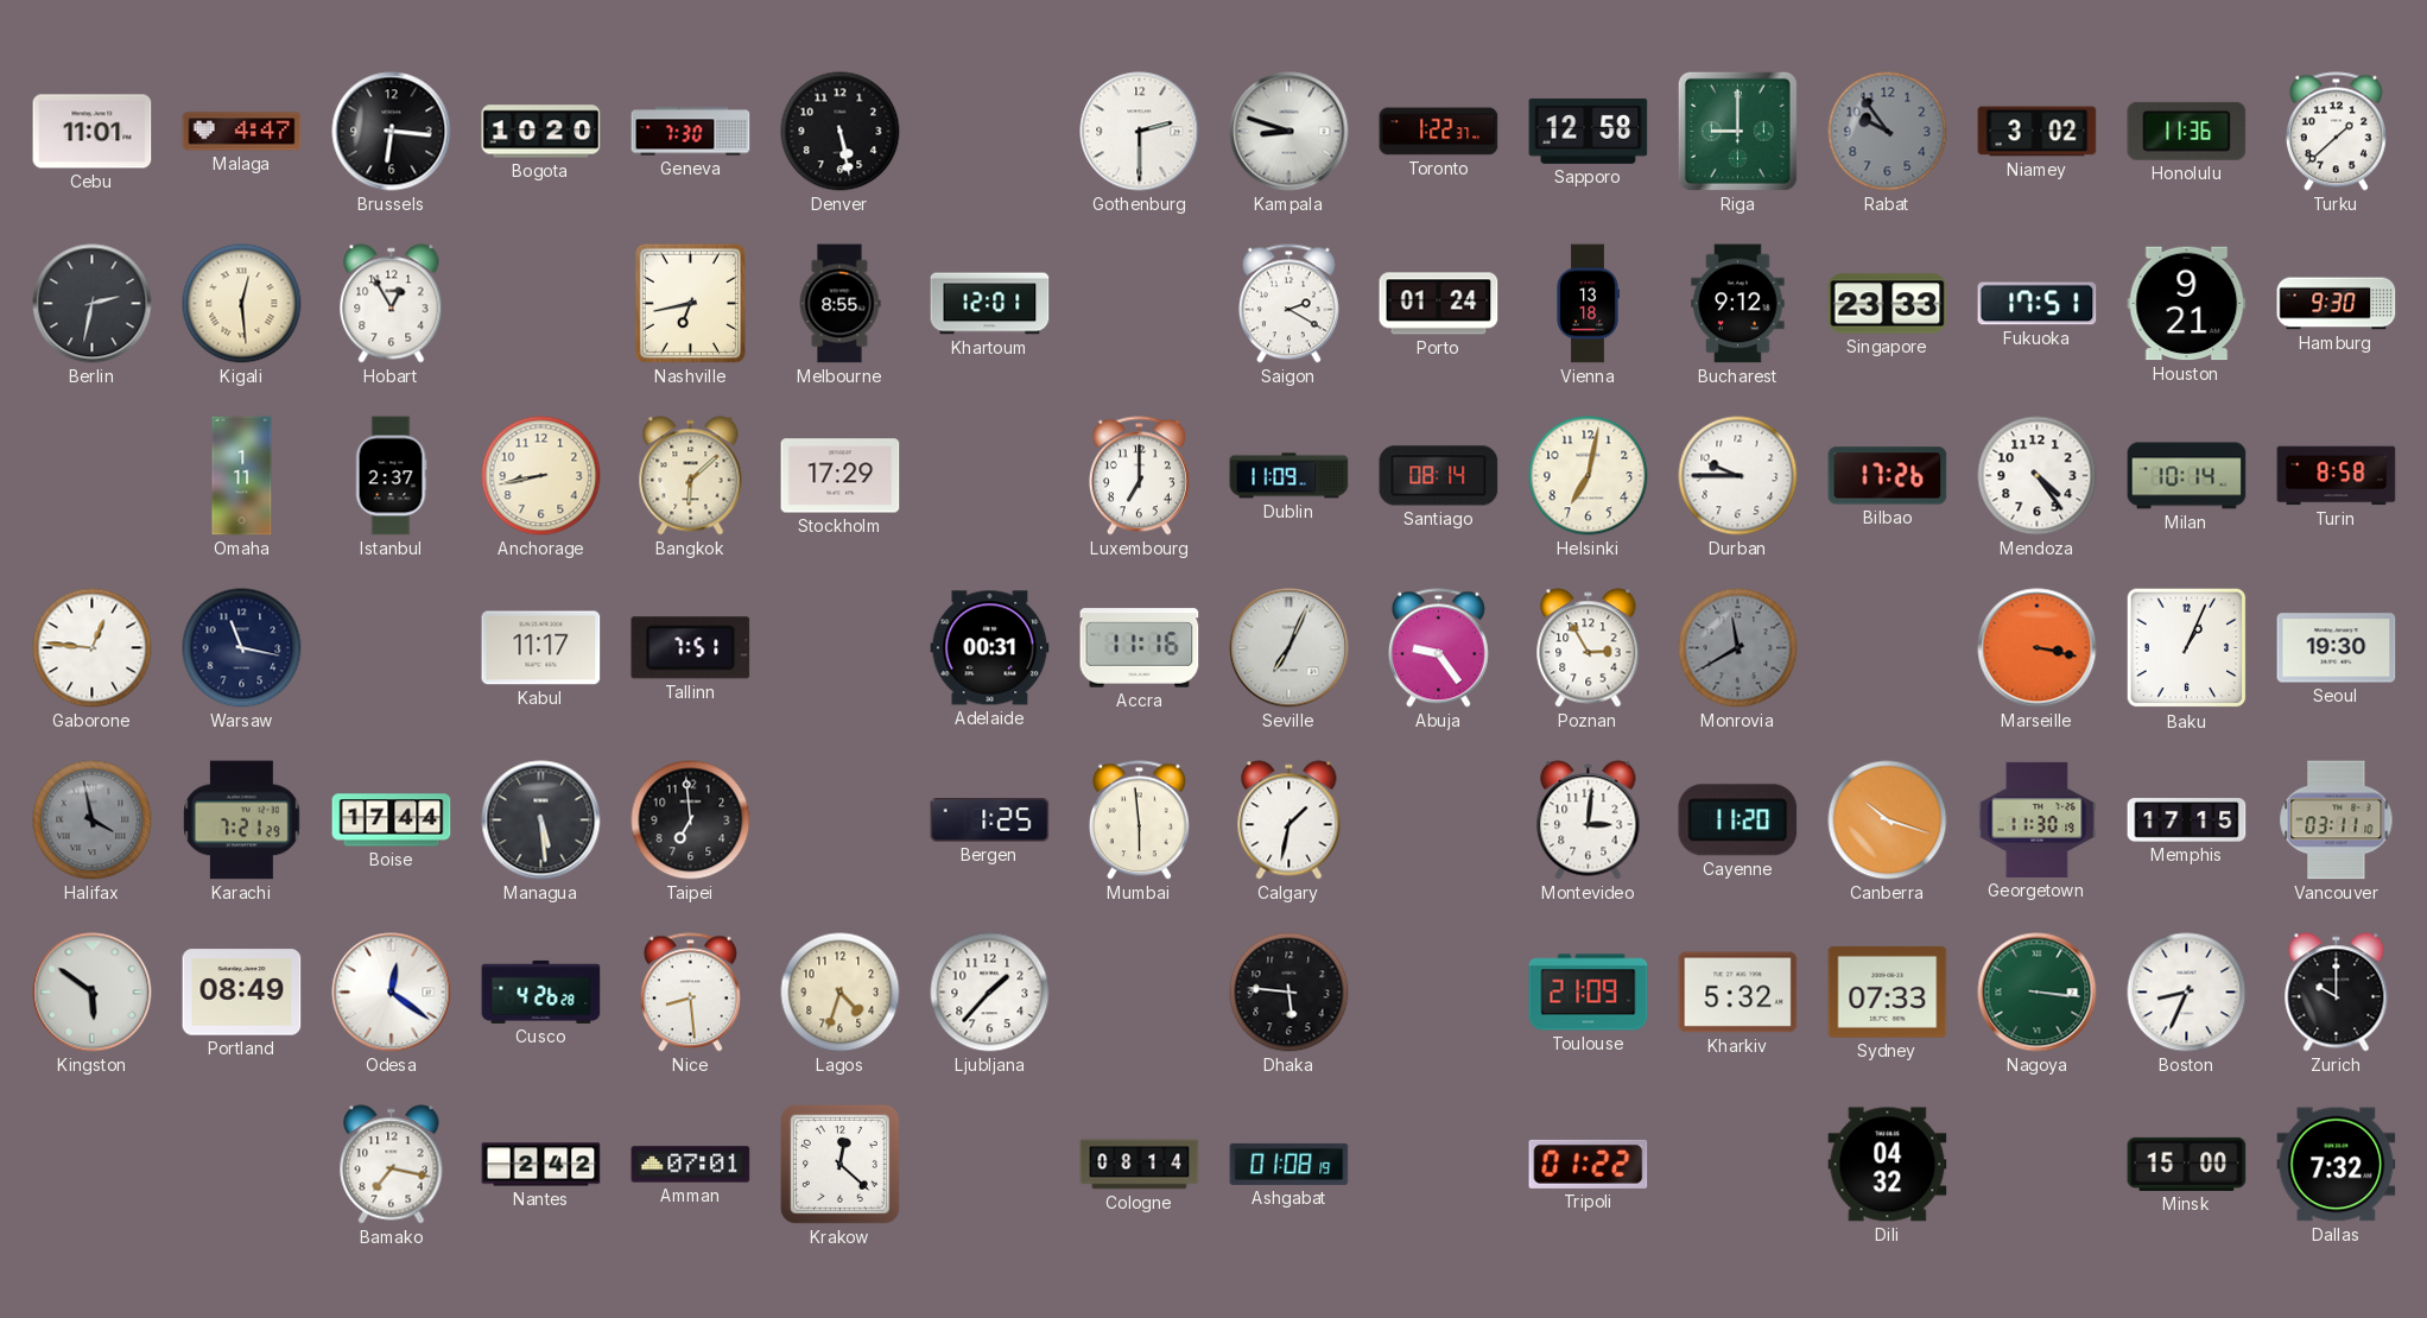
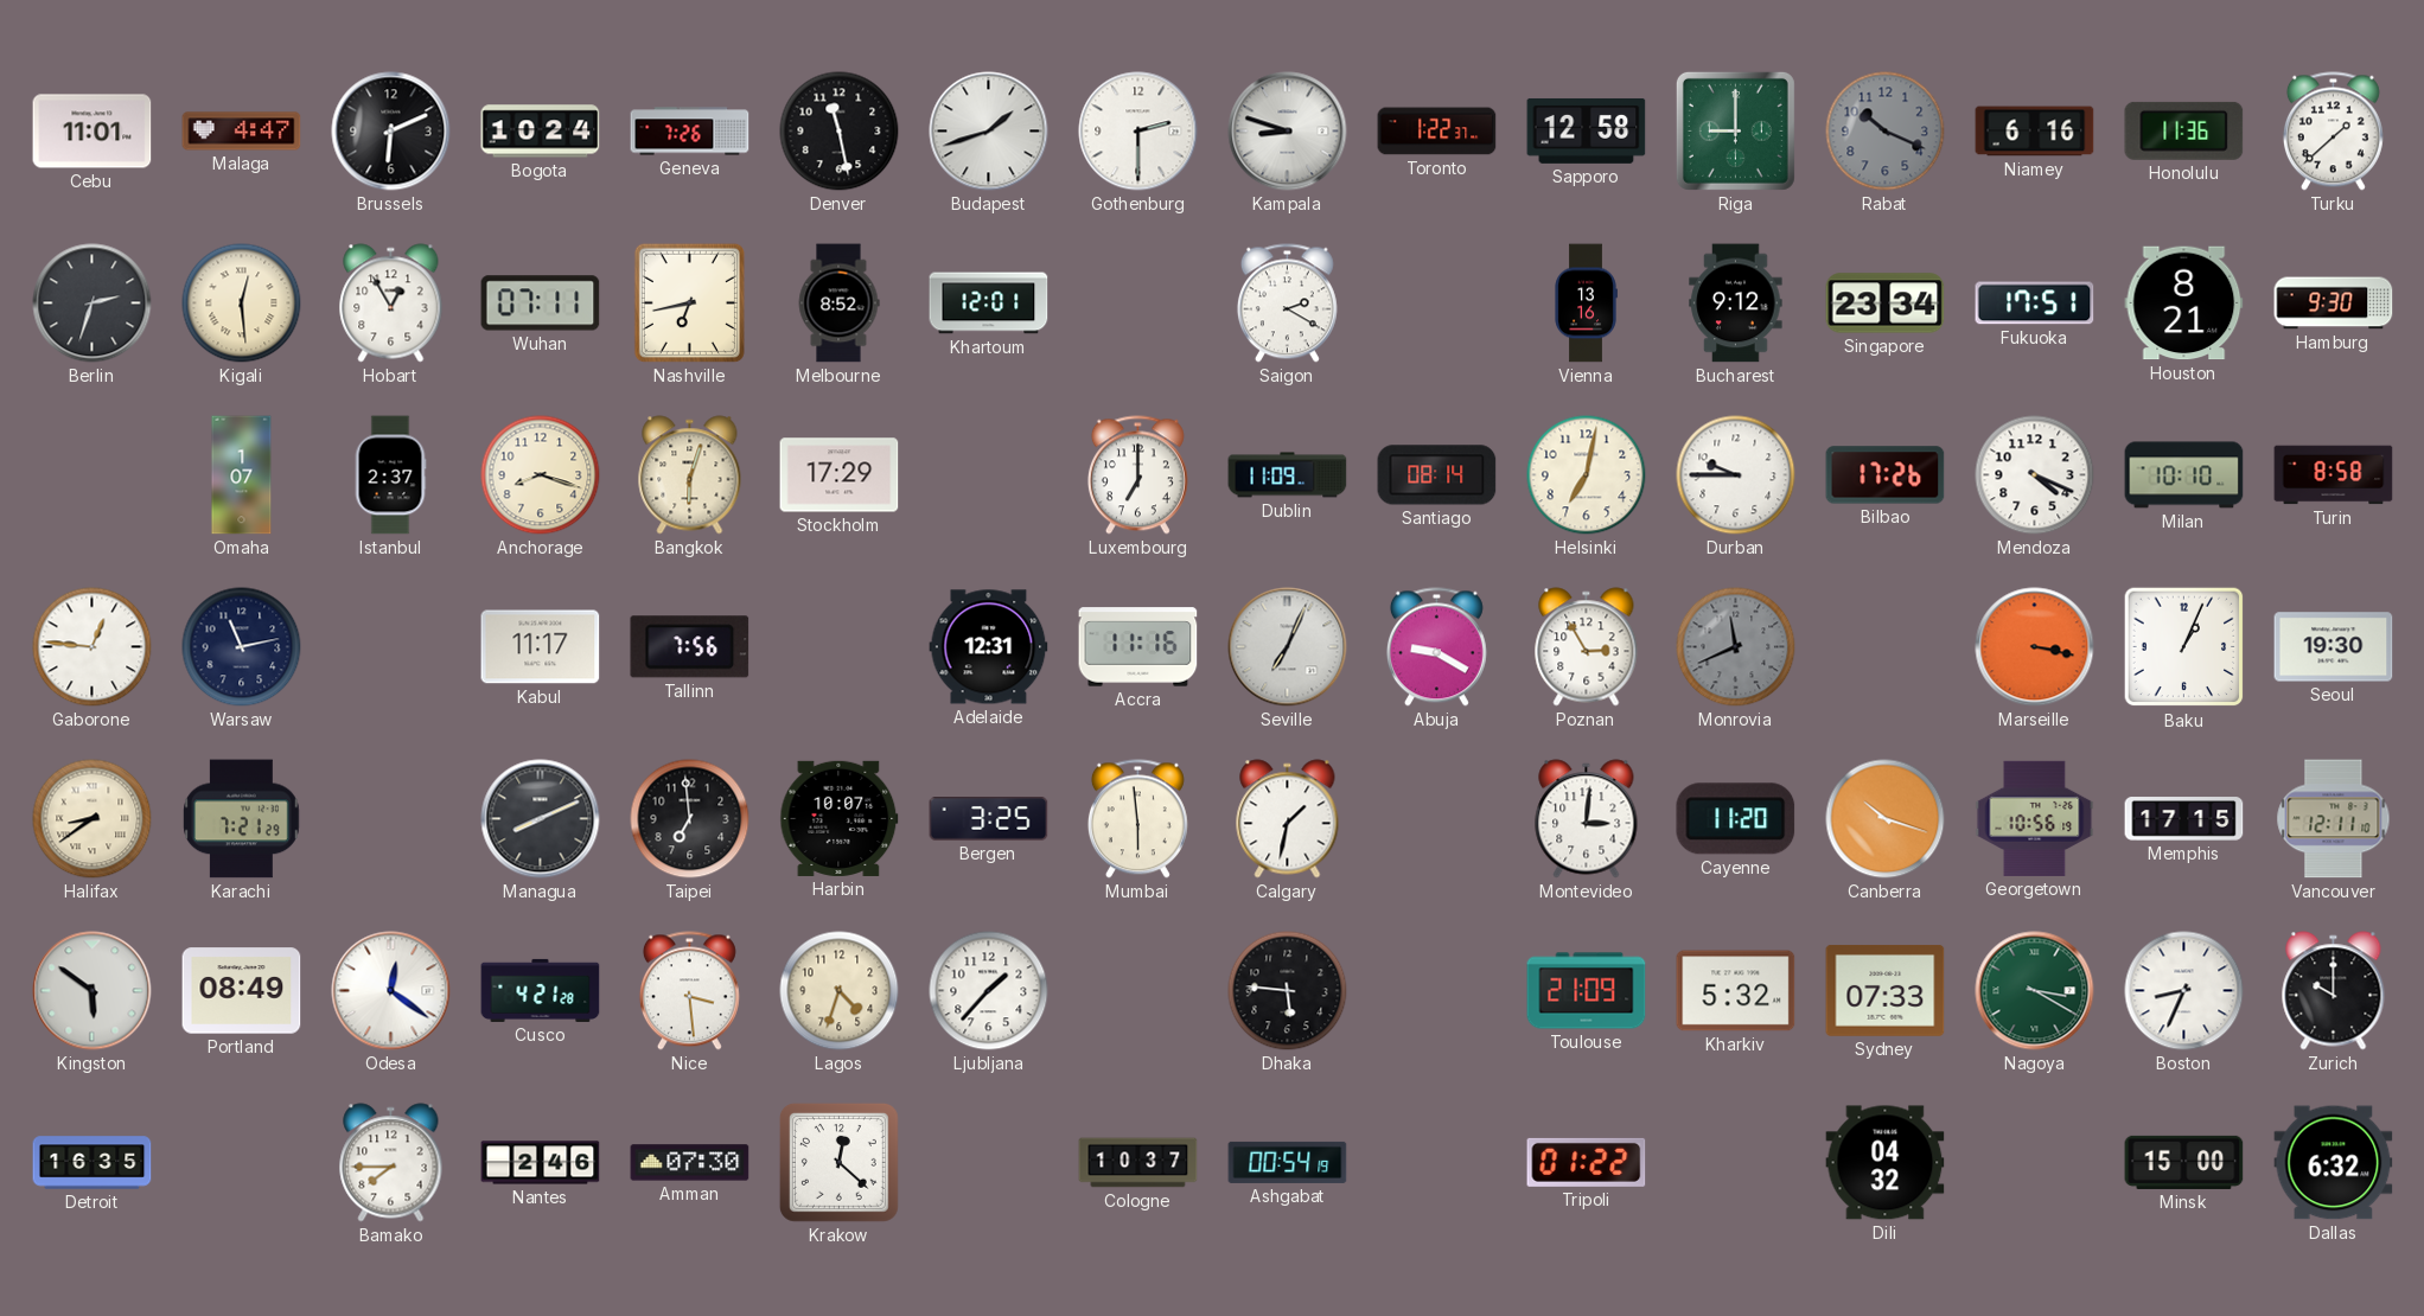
Brussels: 6:16 -> 6:11
Bogota: 10:20 -> 10:24
Geneva: 7:30 -> 7:26
Denver: 5:28 -> 11:28
Budapest: none -> 1:42
Rabat: 9:54 -> 10:19
Niamey: 3:02 -> 6:16
Berlin: 2:32 -> 2:33
Wuhan: none -> 07:11
Melbourne: 8:55 -> 8:52
Porto: 01:24 -> none
Vienna: 13:18 -> 13:16
Singapore: 23:33 -> 23:34
Houston: 9:21 -> 8:21
Omaha: 1:11 -> 1:07
Anchorage: 8:43 -> 8:18
Bangkok: 6:08 -> 6:03
Mendoza: 4:24 -> 4:19
Milan: 10:14 -> 10:10
Warsaw: 11:17 -> 11:13
Tallinn: 7:51 -> 7:56
Adelaide: 00:31 -> 12:31
Abuja: 9:24 -> 9:20
Monrovia: 11:40 -> 11:41
Halifax: 3:58 -> 8:39
Halifax dial: grey -> cream
Boise: 17:44 -> none
Managua: 5:29 -> 8:11
Harbin: none -> 10:07
Bergen: 1:25 -> 3:25
Georgetown: 11:30 -> 10:56
Vancouver: 03:11 -> 12:11
Cusco: 4:26 -> 4:21
Nice: 8:29 -> 3:29
Nagoya: 3:16 -> 3:20
Detroit: none -> 16:35
Bamako: 7:17 -> 7:45
Nantes: 2:42 -> 2:46
Amman: 07:01 -> 07:30
Cologne: 08:14 -> 10:37
Ashgabat: 01:08 -> 00:54
Dallas: 7:32 -> 6:32
